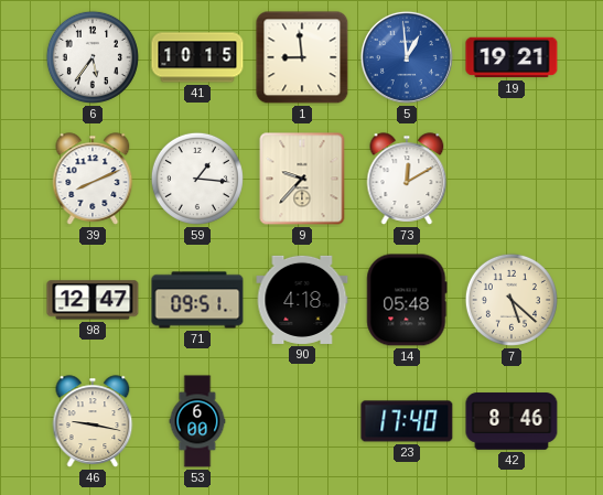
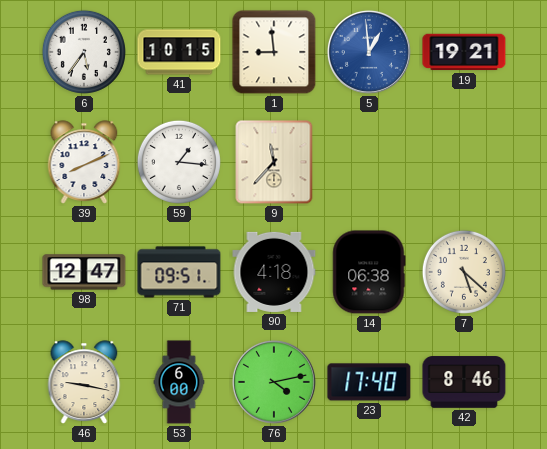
9: 9:37 -> 11:37
73: 12:10 -> none
14: 05:48 -> 06:38
76: none -> 4:13
